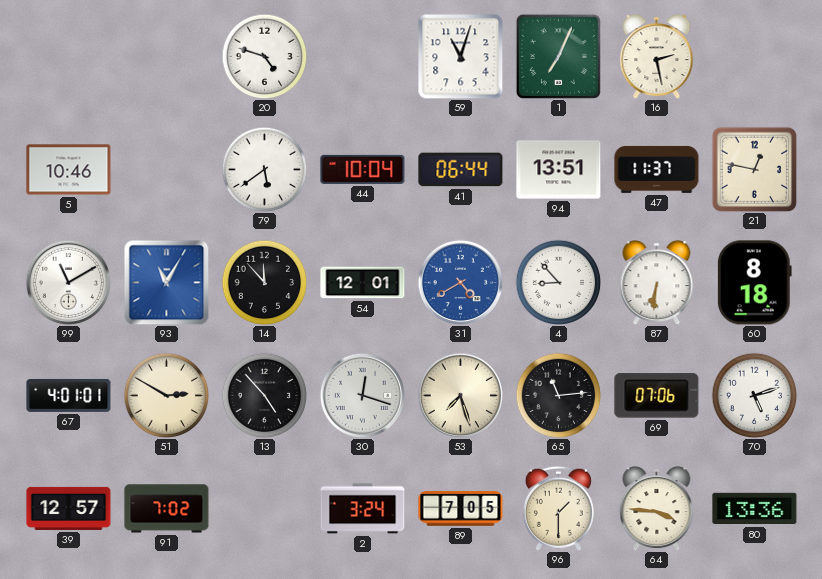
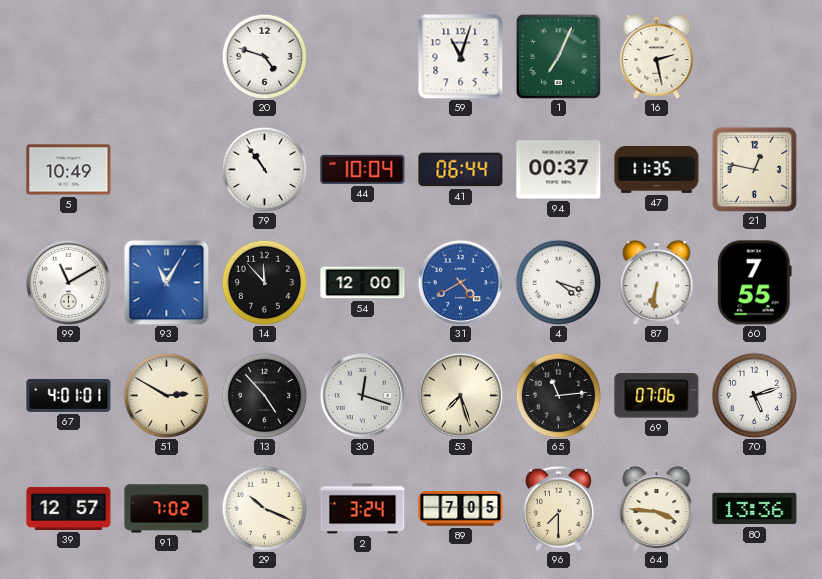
5: 10:46 -> 10:49
79: 5:39 -> 10:54
94: 13:51 -> 00:37
47: 11:37 -> 11:35
54: 12:01 -> 12:00
4: 8:53 -> 4:18
60: 8:18 -> 7:55
29: none -> 10:19
96: 1:30 -> 7:30
